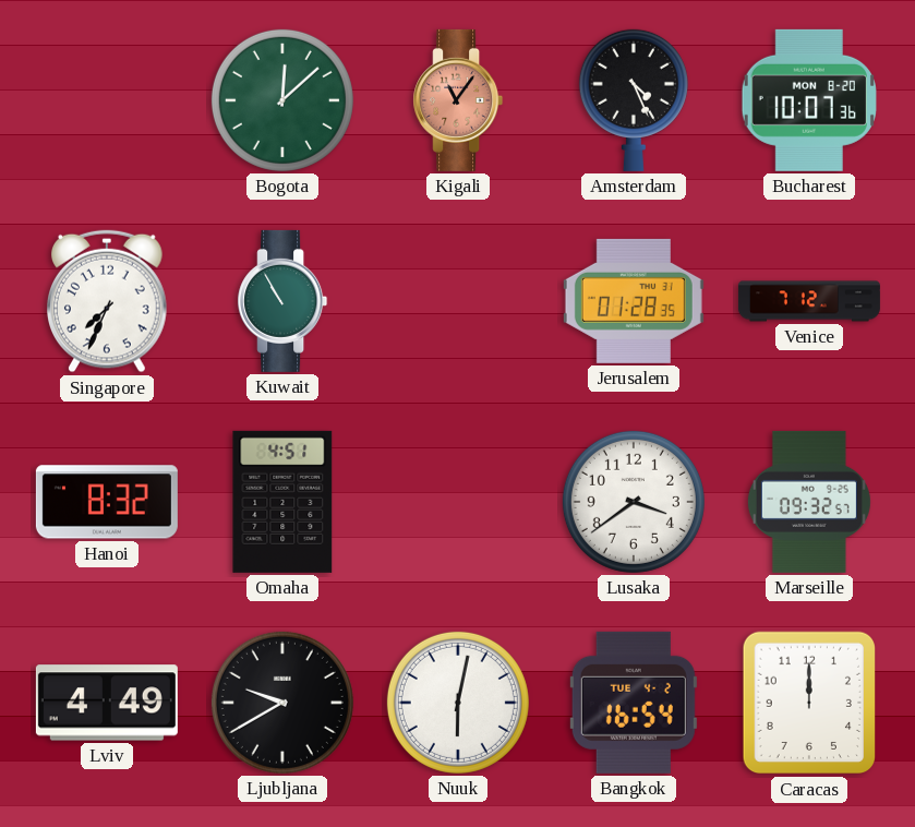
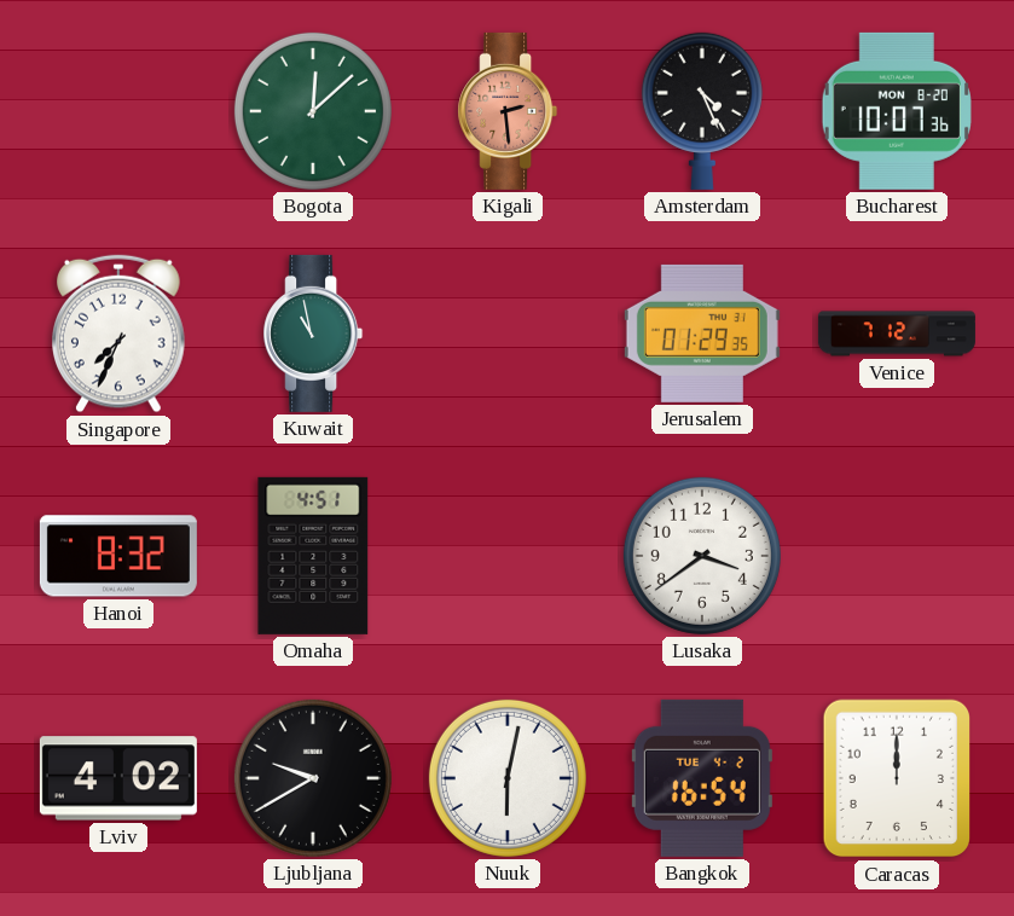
Kigali: 11:06 -> 2:29
Kuwait: 10:55 -> 10:58
Jerusalem: 01:28 -> 01:29
Marseille: 09:32 -> none
Lviv: 4:49 -> 4:02
